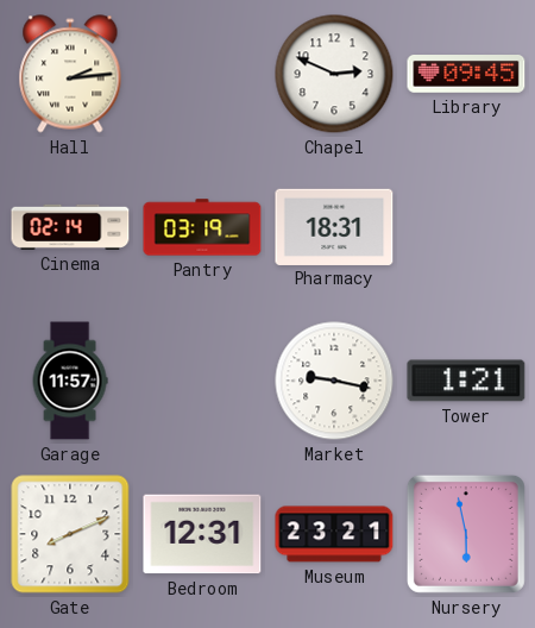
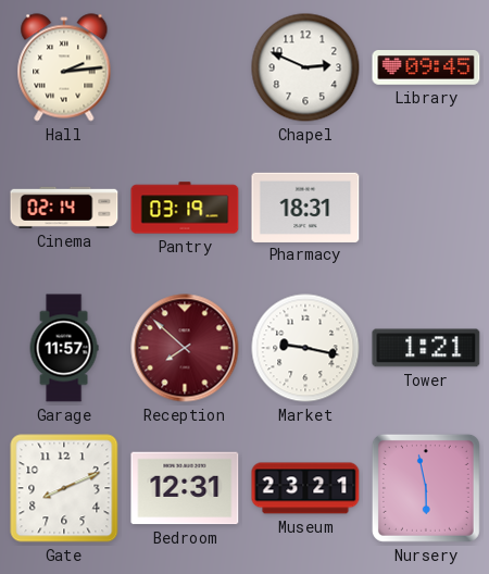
Reception: none -> 7:52
